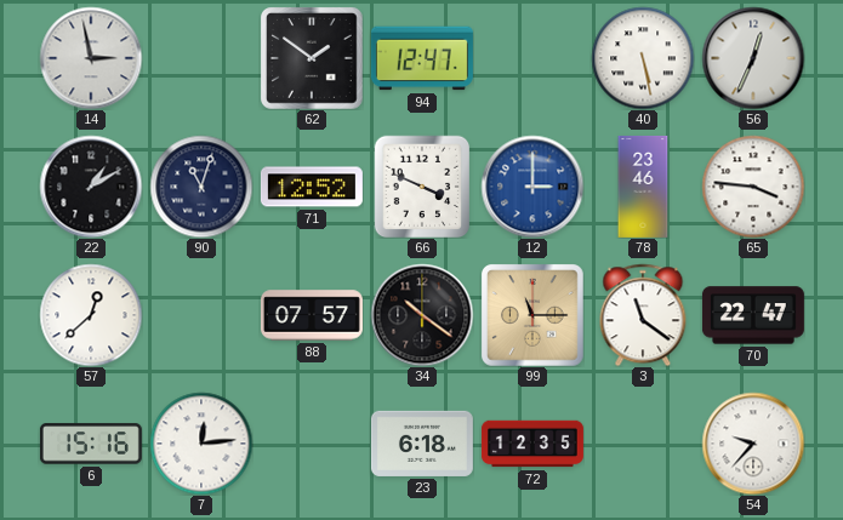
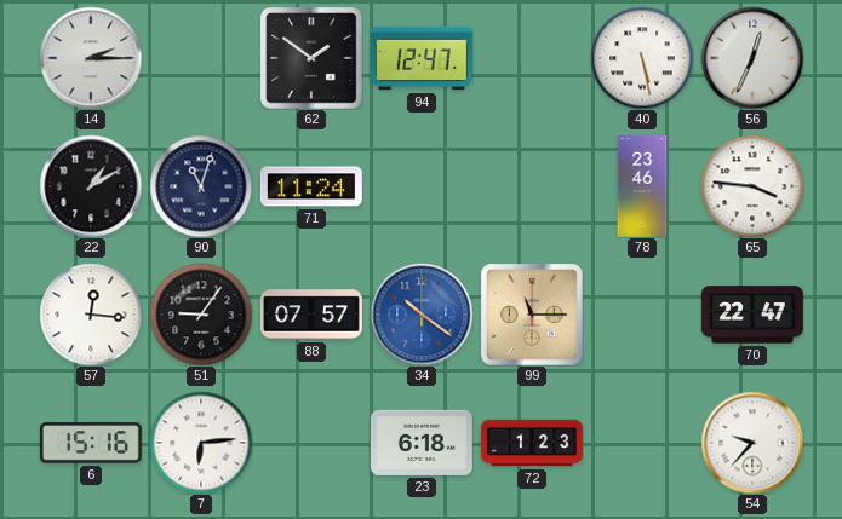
14: 2:58 -> 2:15
71: 12:52 -> 11:24
66: 3:49 -> none
12: 3:00 -> none
57: 12:38 -> 12:16
51: none -> 9:06
34 dial: black -> blue
3: 11:21 -> none
7: 12:14 -> 6:14
72: 12:35 -> 1:23
